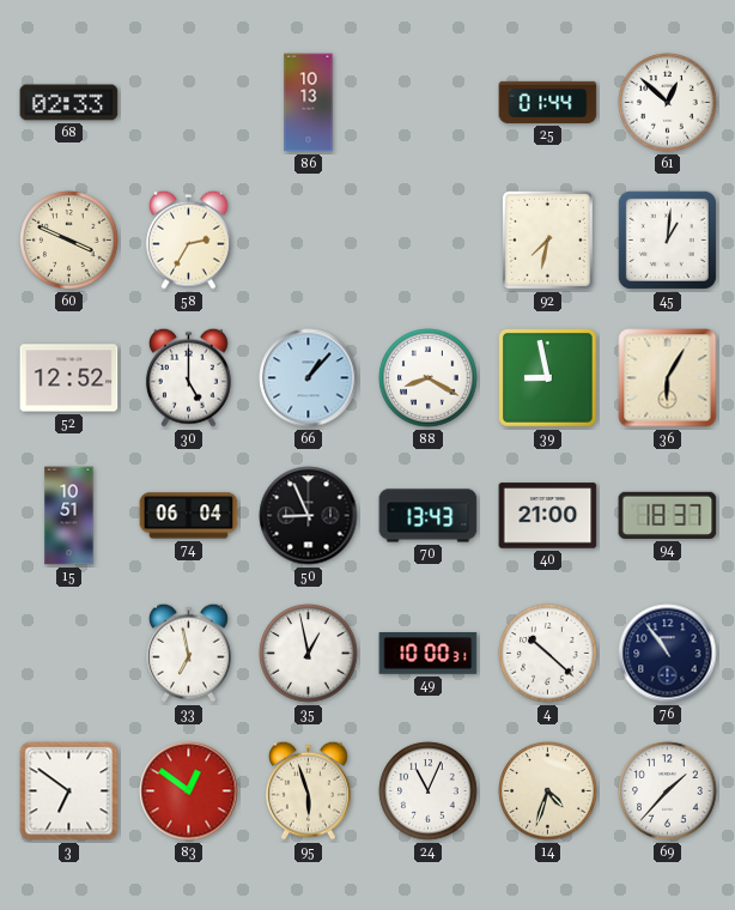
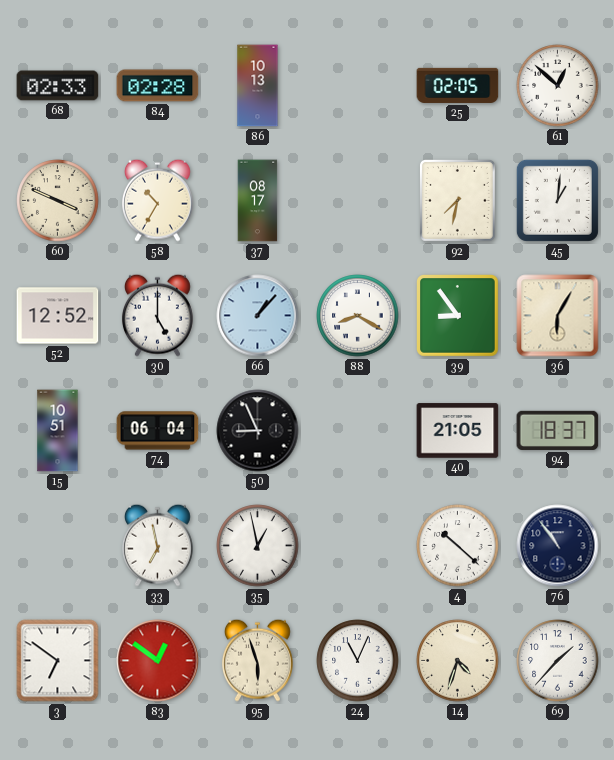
84: none -> 02:28
25: 01:44 -> 02:05
58: 2:35 -> 10:35
37: none -> 08:17
39: 8:58 -> 8:54
70: 13:43 -> none
40: 21:00 -> 21:05
49: 10:00 -> none
